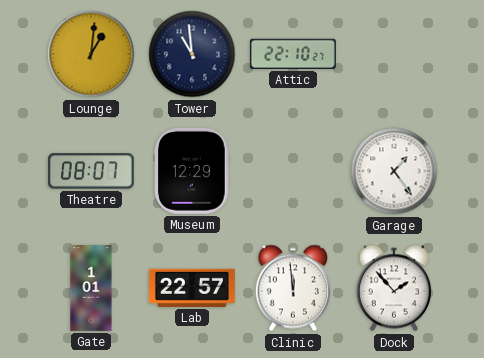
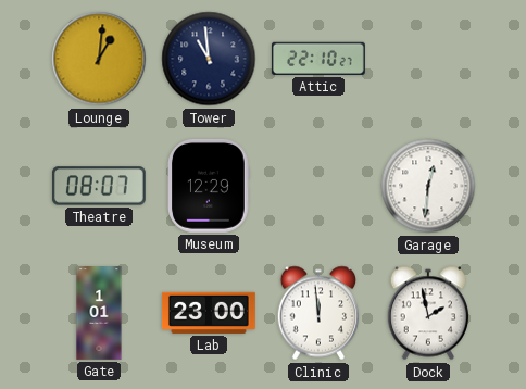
Garage: 1:24 -> 12:31
Lab: 22:57 -> 23:00
Dock: 1:53 -> 1:58
